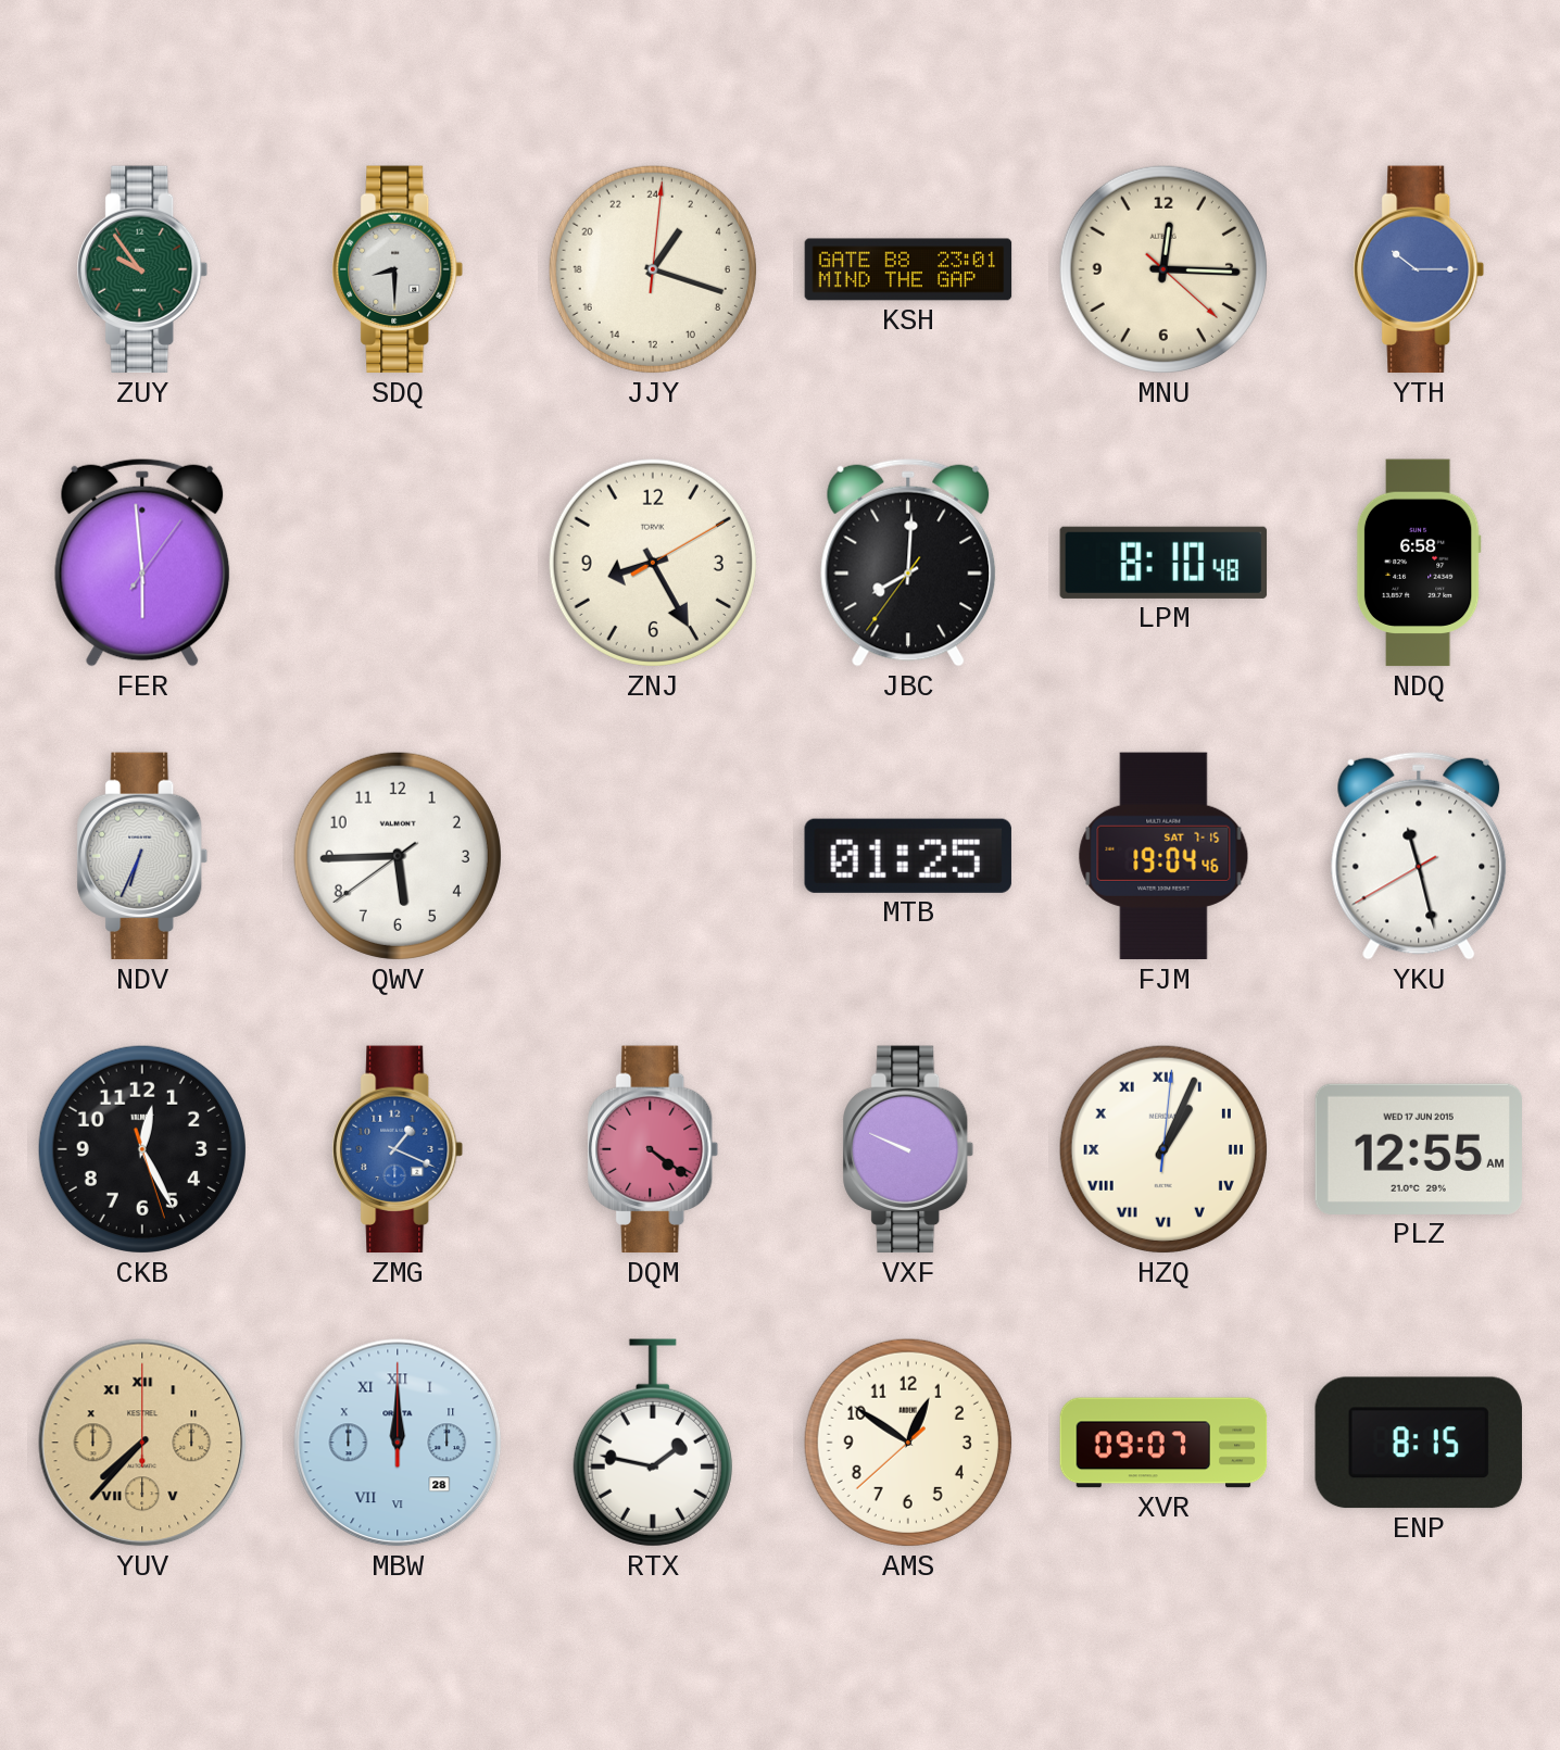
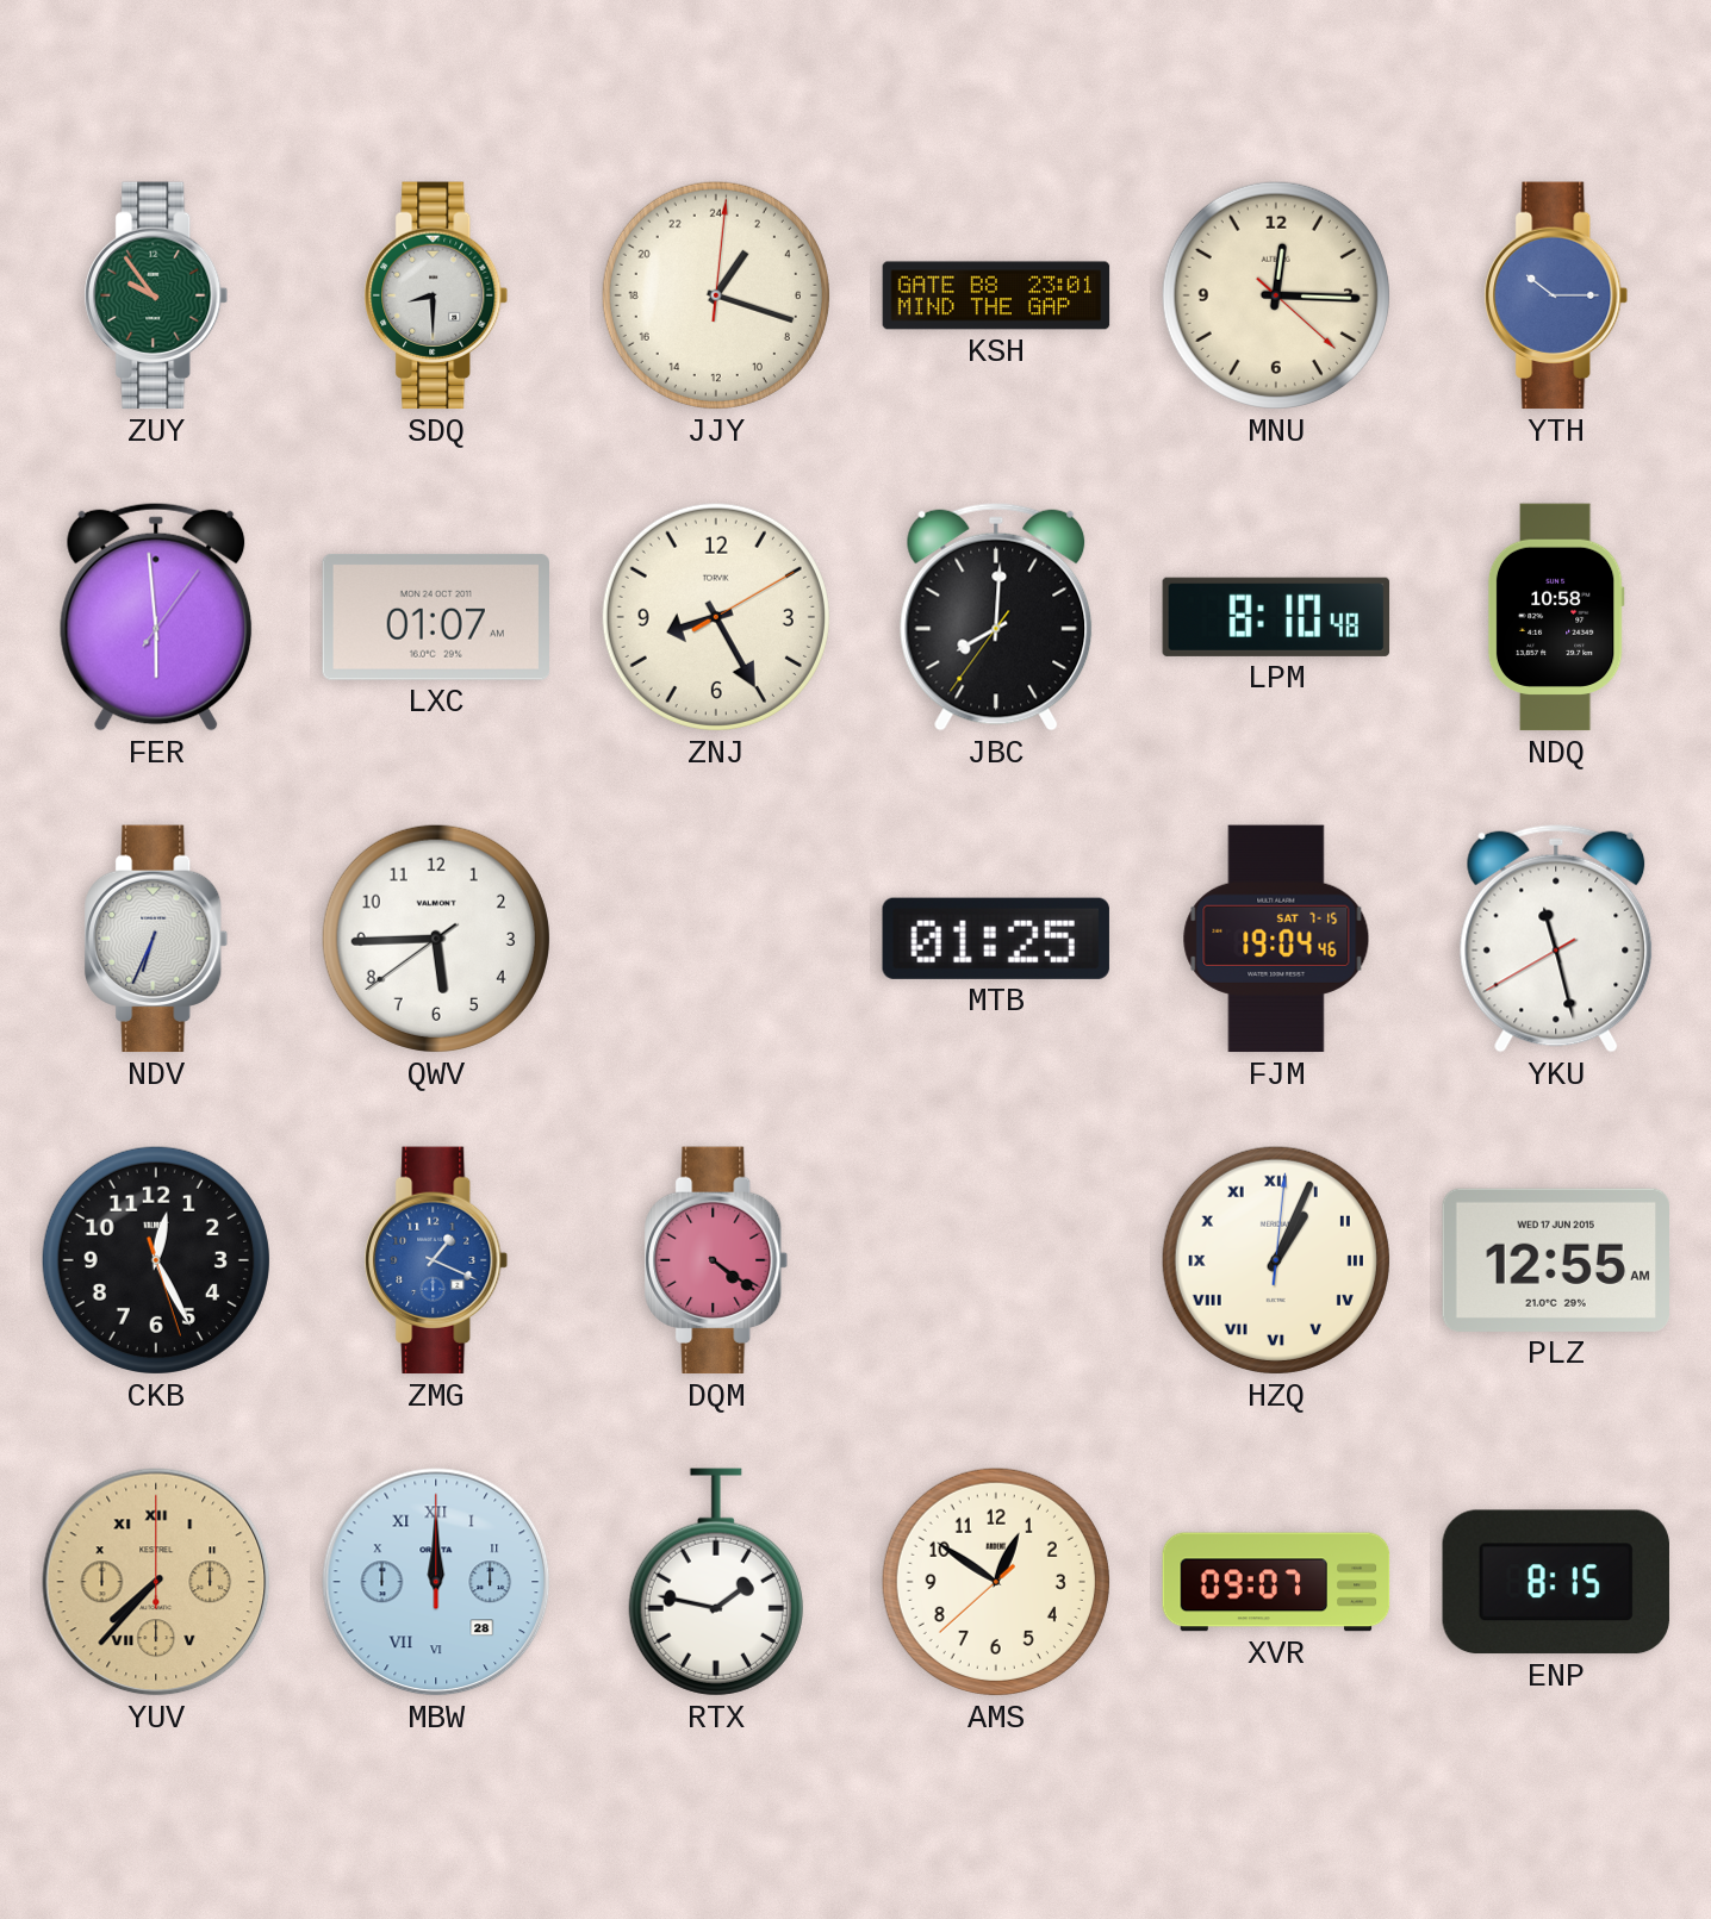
LXC: none -> 01:07
NDQ: 6:58 -> 10:58
VXF: 9:49 -> none
